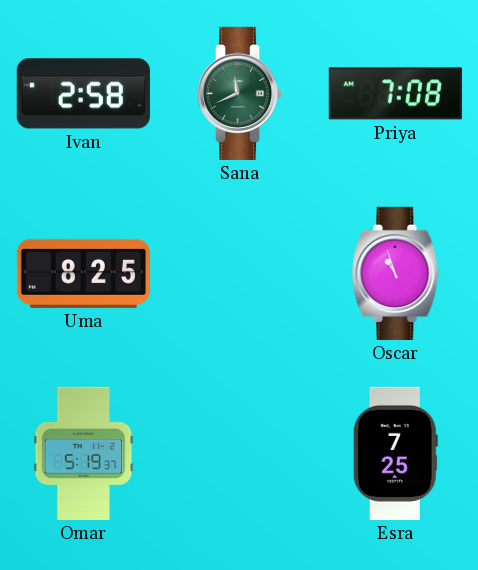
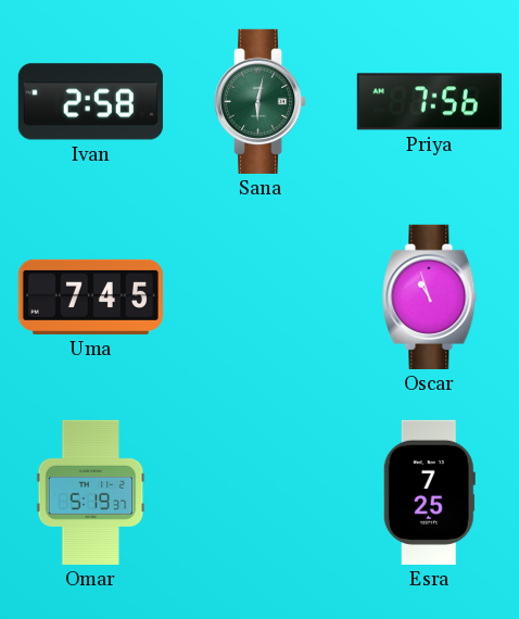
Sana: 11:41 -> 6:02
Priya: 7:08 -> 7:56
Uma: 8:25 -> 7:45
